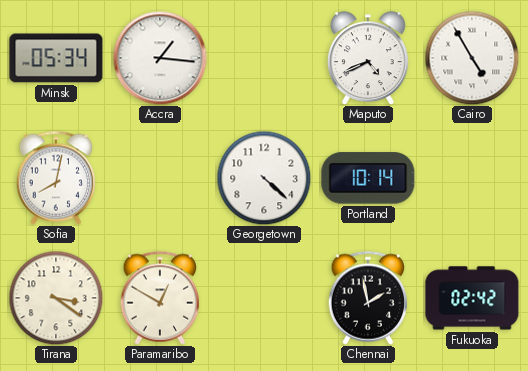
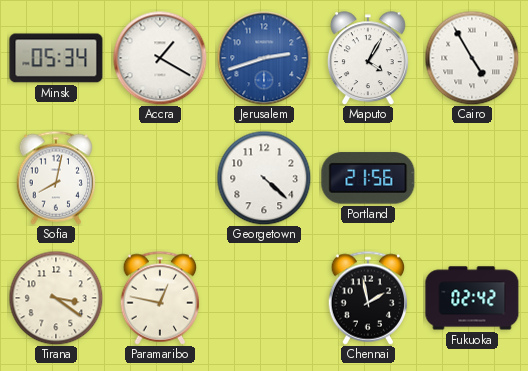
Accra: 1:16 -> 1:20
Jerusalem: none -> 2:42
Maputo: 4:41 -> 4:05
Portland: 10:14 -> 21:56
Paramaribo: 12:50 -> 12:47
